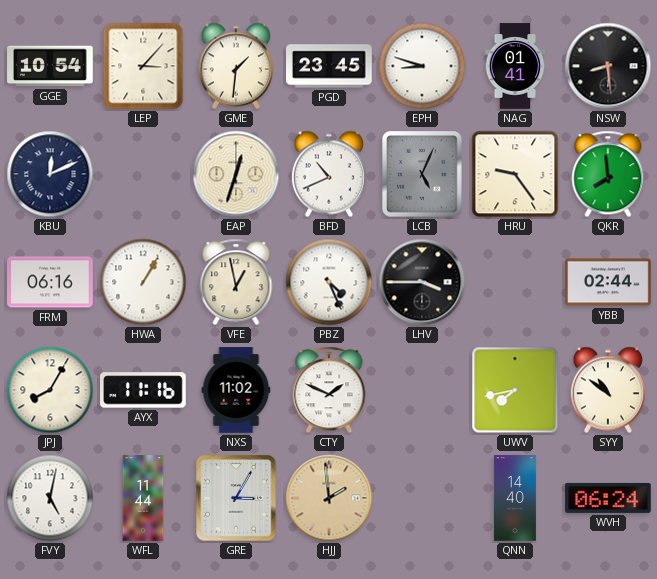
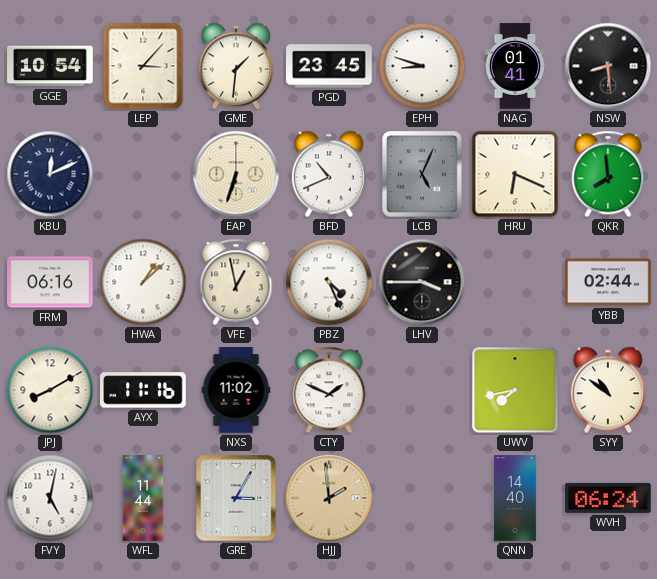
EAP: 12:33 -> 6:33
HRU: 9:24 -> 6:19
HWA: 1:05 -> 1:08
JPJ: 8:05 -> 8:10
